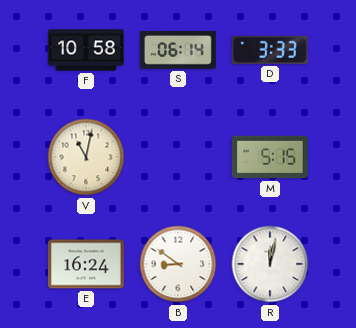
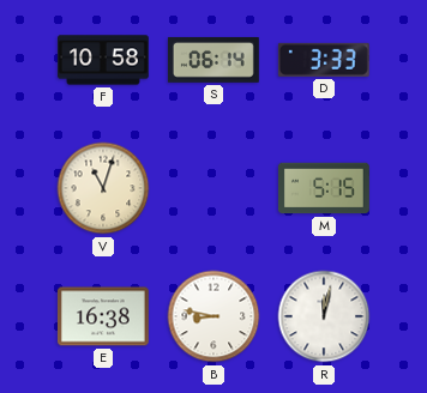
V: 11:02 -> 11:03
E: 16:24 -> 16:38
B: 8:51 -> 8:47
